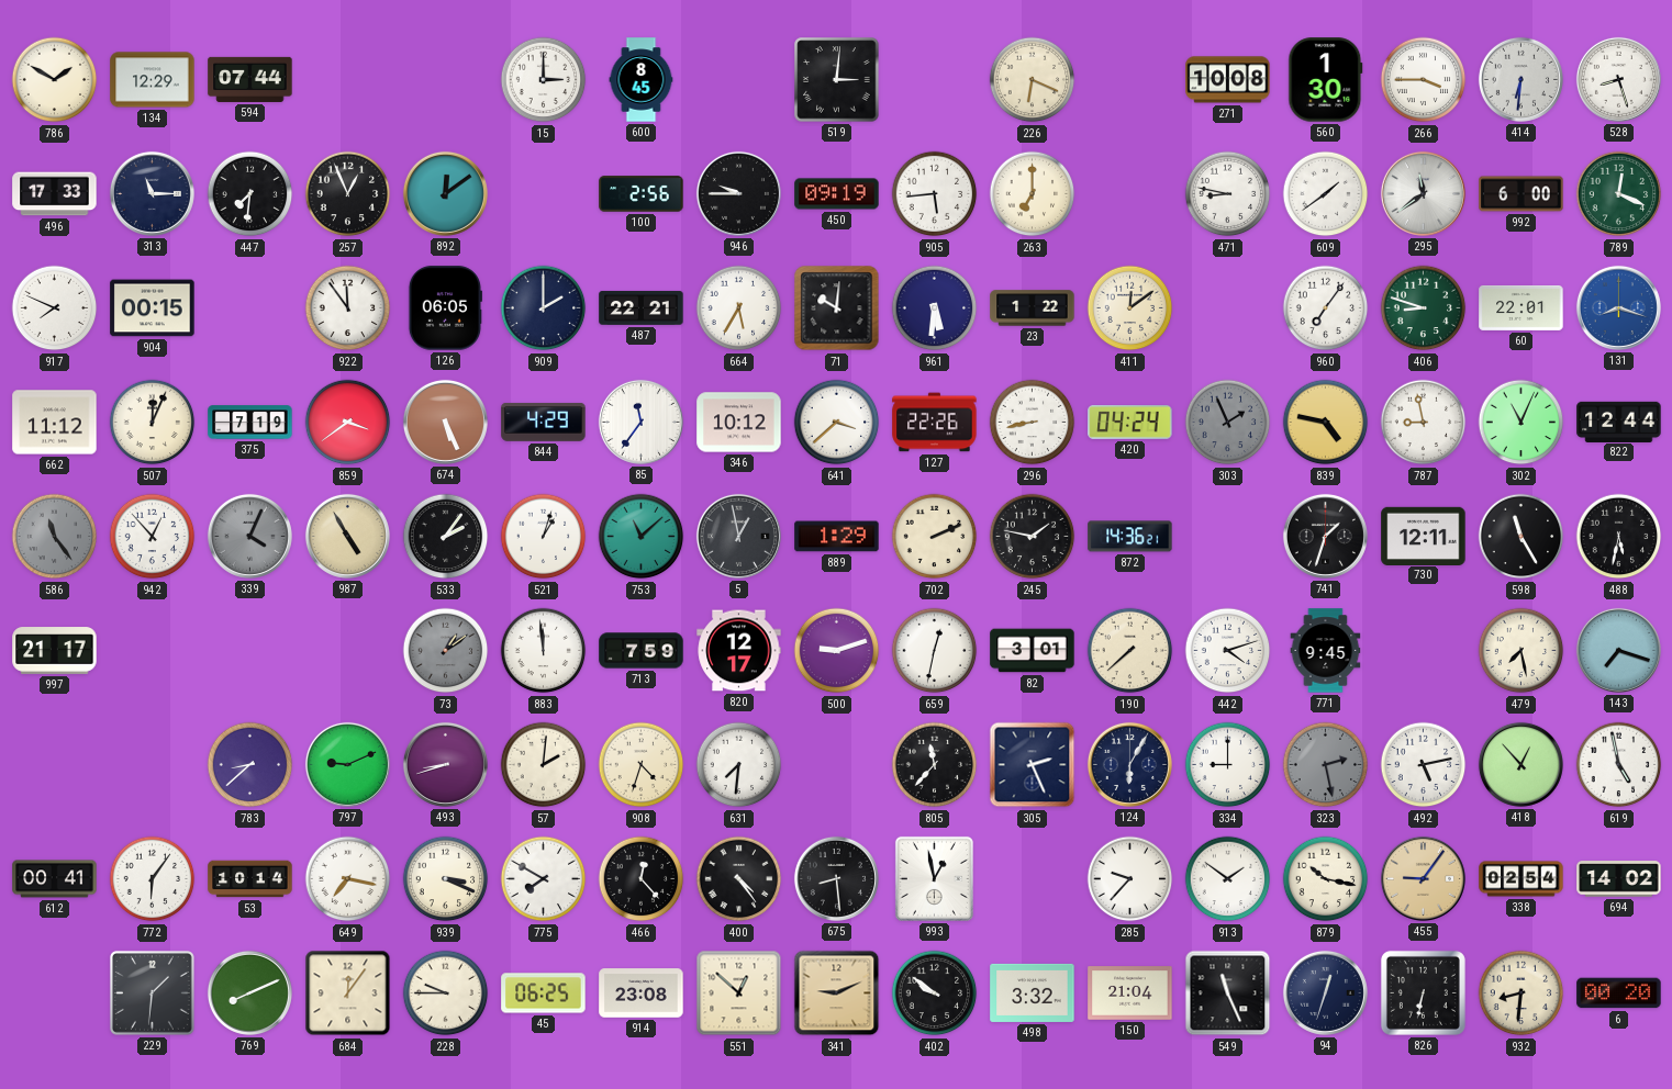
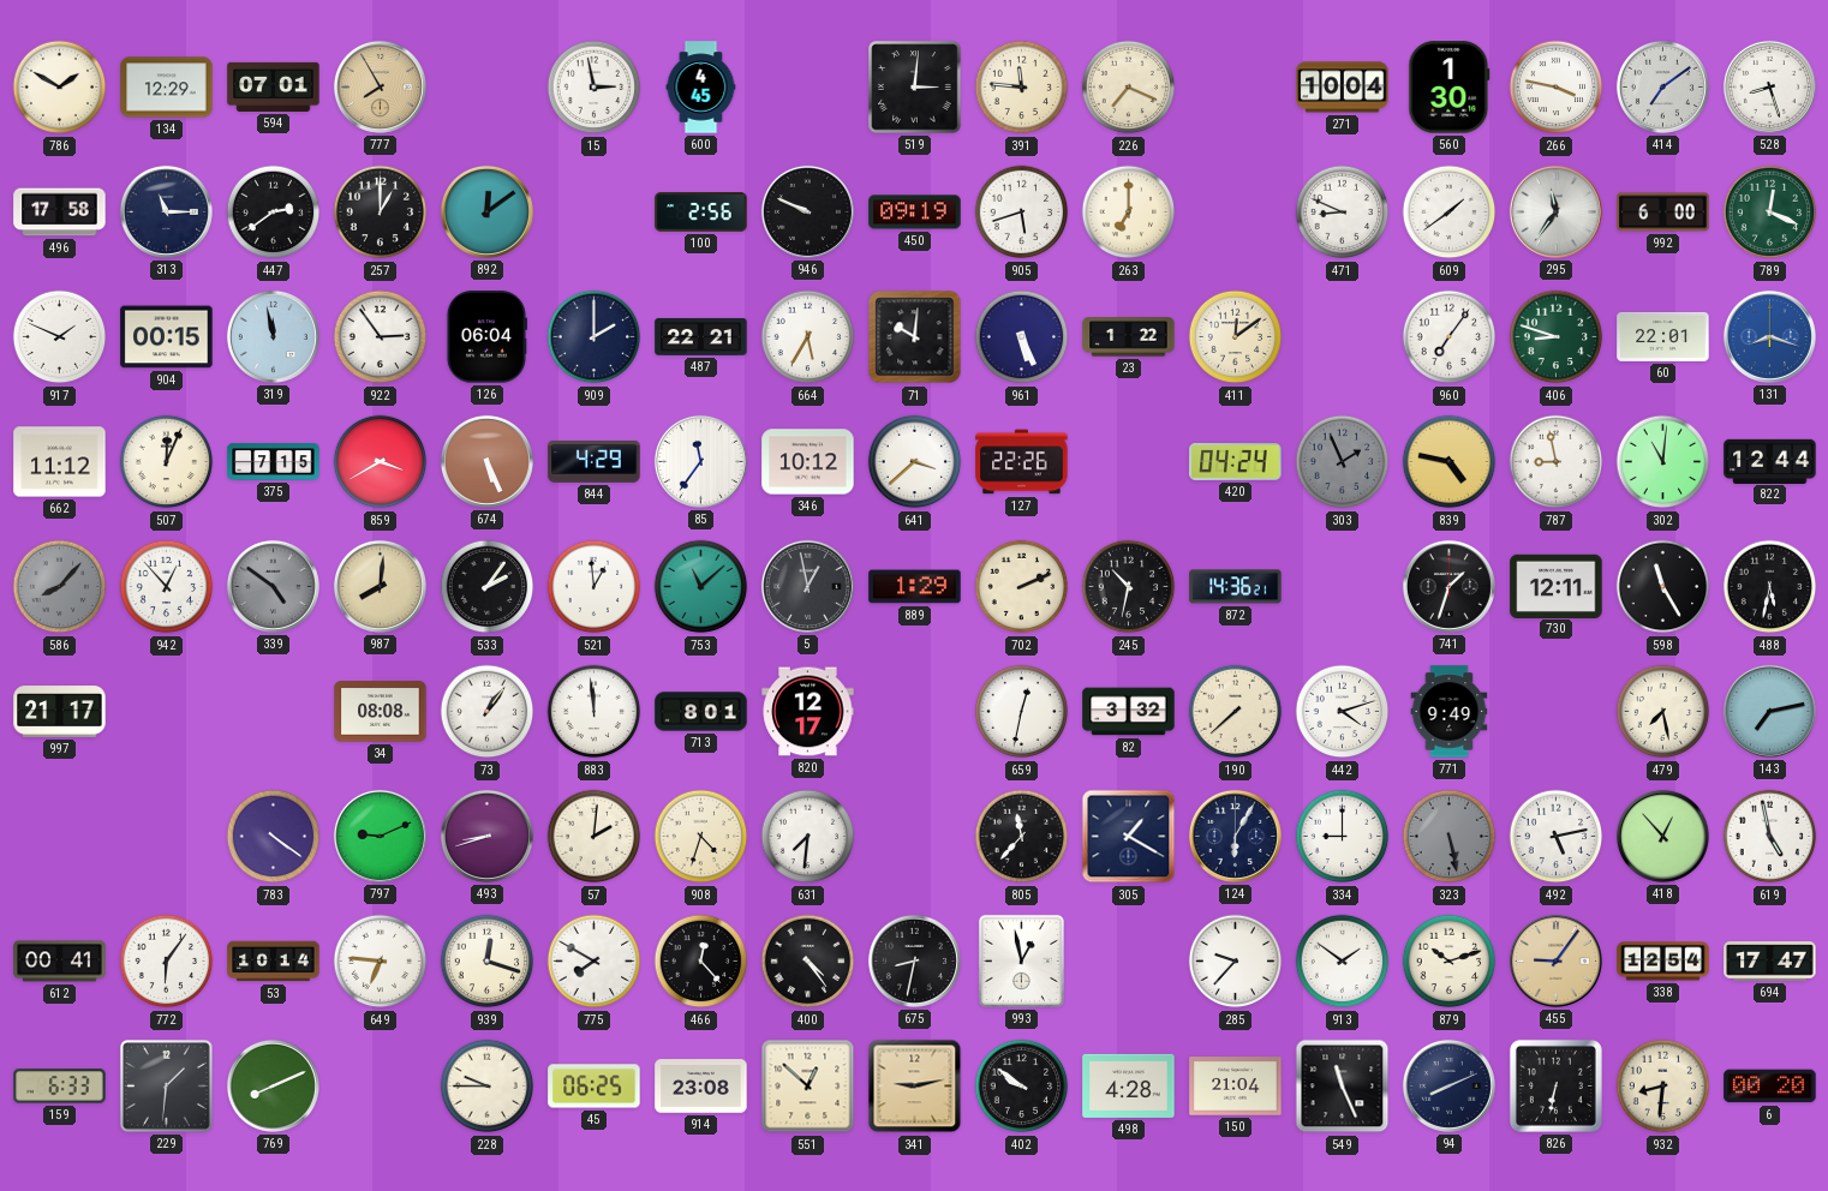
594: 07:44 -> 07:01
777: none -> 7:55
15: 3:00 -> 2:58
600: 8:45 -> 4:45
391: none -> 11:46
226: 6:19 -> 7:19
271: 10:08 -> 10:04
266: 3:45 -> 3:47
414: 6:31 -> 7:09
496: 17:33 -> 17:58
447: 7:31 -> 2:39
257: 12:56 -> 1:00
946: 9:45 -> 9:49
905: 5:44 -> 5:42
471: 8:47 -> 8:49
295: 11:39 -> 11:36
917: 7:49 -> 1:49
319: none -> 11:58
922: 11:54 -> 2:54
126: 06:05 -> 06:04
961: 5:31 -> 5:26
375: 7:19 -> 7:15
859: 3:39 -> 3:40
296: 8:43 -> none
302: 11:04 -> 11:01
586: 11:24 -> 8:07
339: 4:04 -> 4:51
987: 4:55 -> 8:01
521: 1:03 -> 12:59
245: 1:47 -> 10:32
34: none -> 08:08
73: 1:09 -> 1:06
73 dial: grey -> white
713: 7:59 -> 8:01
500: 9:12 -> none
82: 3:01 -> 3:32
771: 9:45 -> 9:49
143: 7:18 -> 7:13
783: 8:38 -> 4:21
305: 2:26 -> 1:20
323: 2:28 -> 5:28
649: 7:17 -> 6:46
939: 3:19 -> 12:18
675: 8:29 -> 8:32
879: 10:17 -> 10:12
338: 02:54 -> 12:54
694: 14:02 -> 17:47
159: none -> 6:33
684: 12:06 -> none
341: 9:11 -> 9:13
498: 3:32 -> 4:28
94: 12:33 -> 8:11
